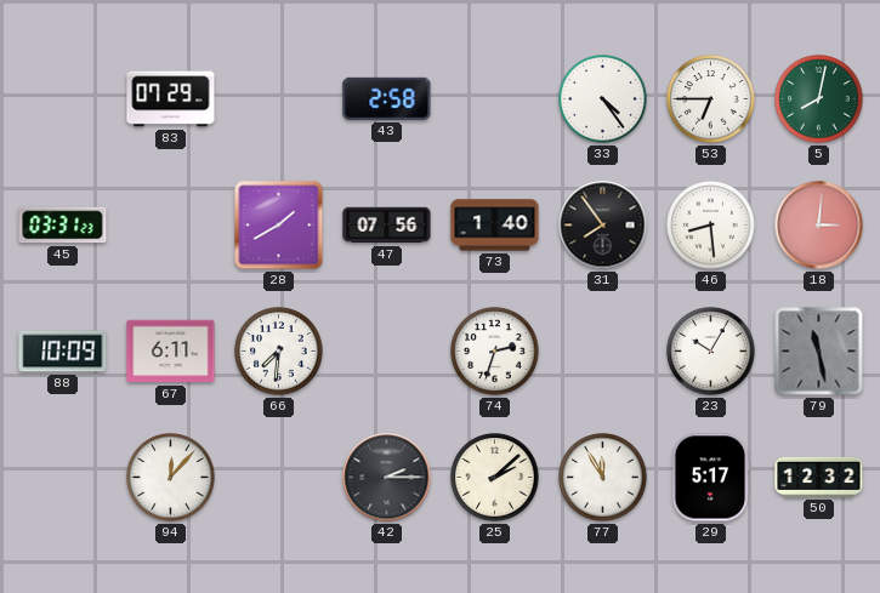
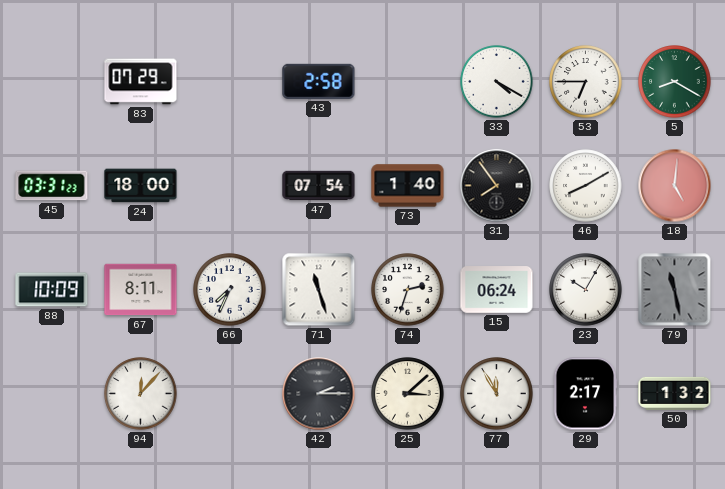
33: 4:24 -> 4:20
5: 8:02 -> 8:20
24: none -> 18:00
28: 1:40 -> none
47: 07:56 -> 07:54
46: 8:29 -> 8:10
18: 3:01 -> 5:01
67: 6:11 -> 8:11
66: 7:31 -> 7:34
71: none -> 11:27
15: none -> 06:24
25: 2:08 -> 3:08
29: 5:17 -> 2:17
50: 12:32 -> 1:32
